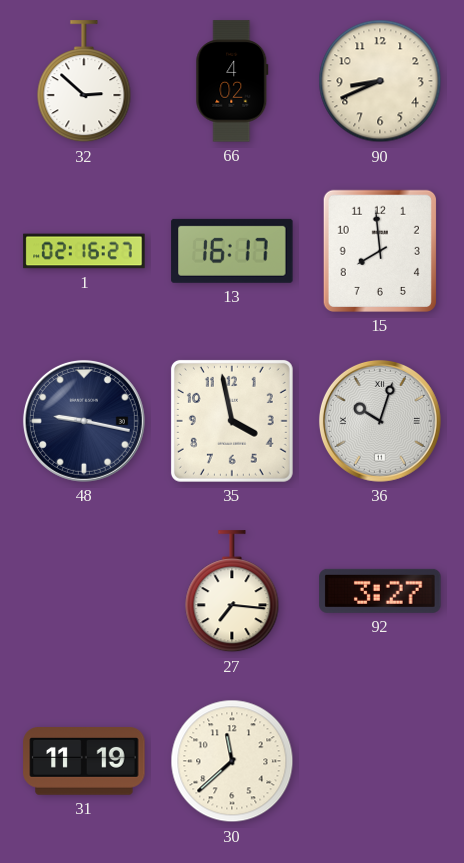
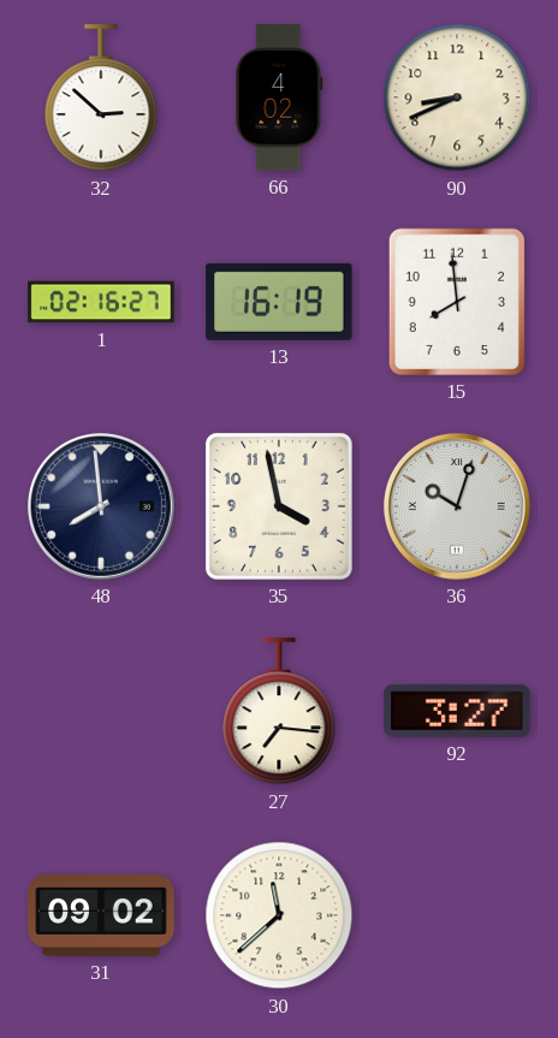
13: 16:17 -> 16:19
48: 9:17 -> 7:59
31: 11:19 -> 09:02
